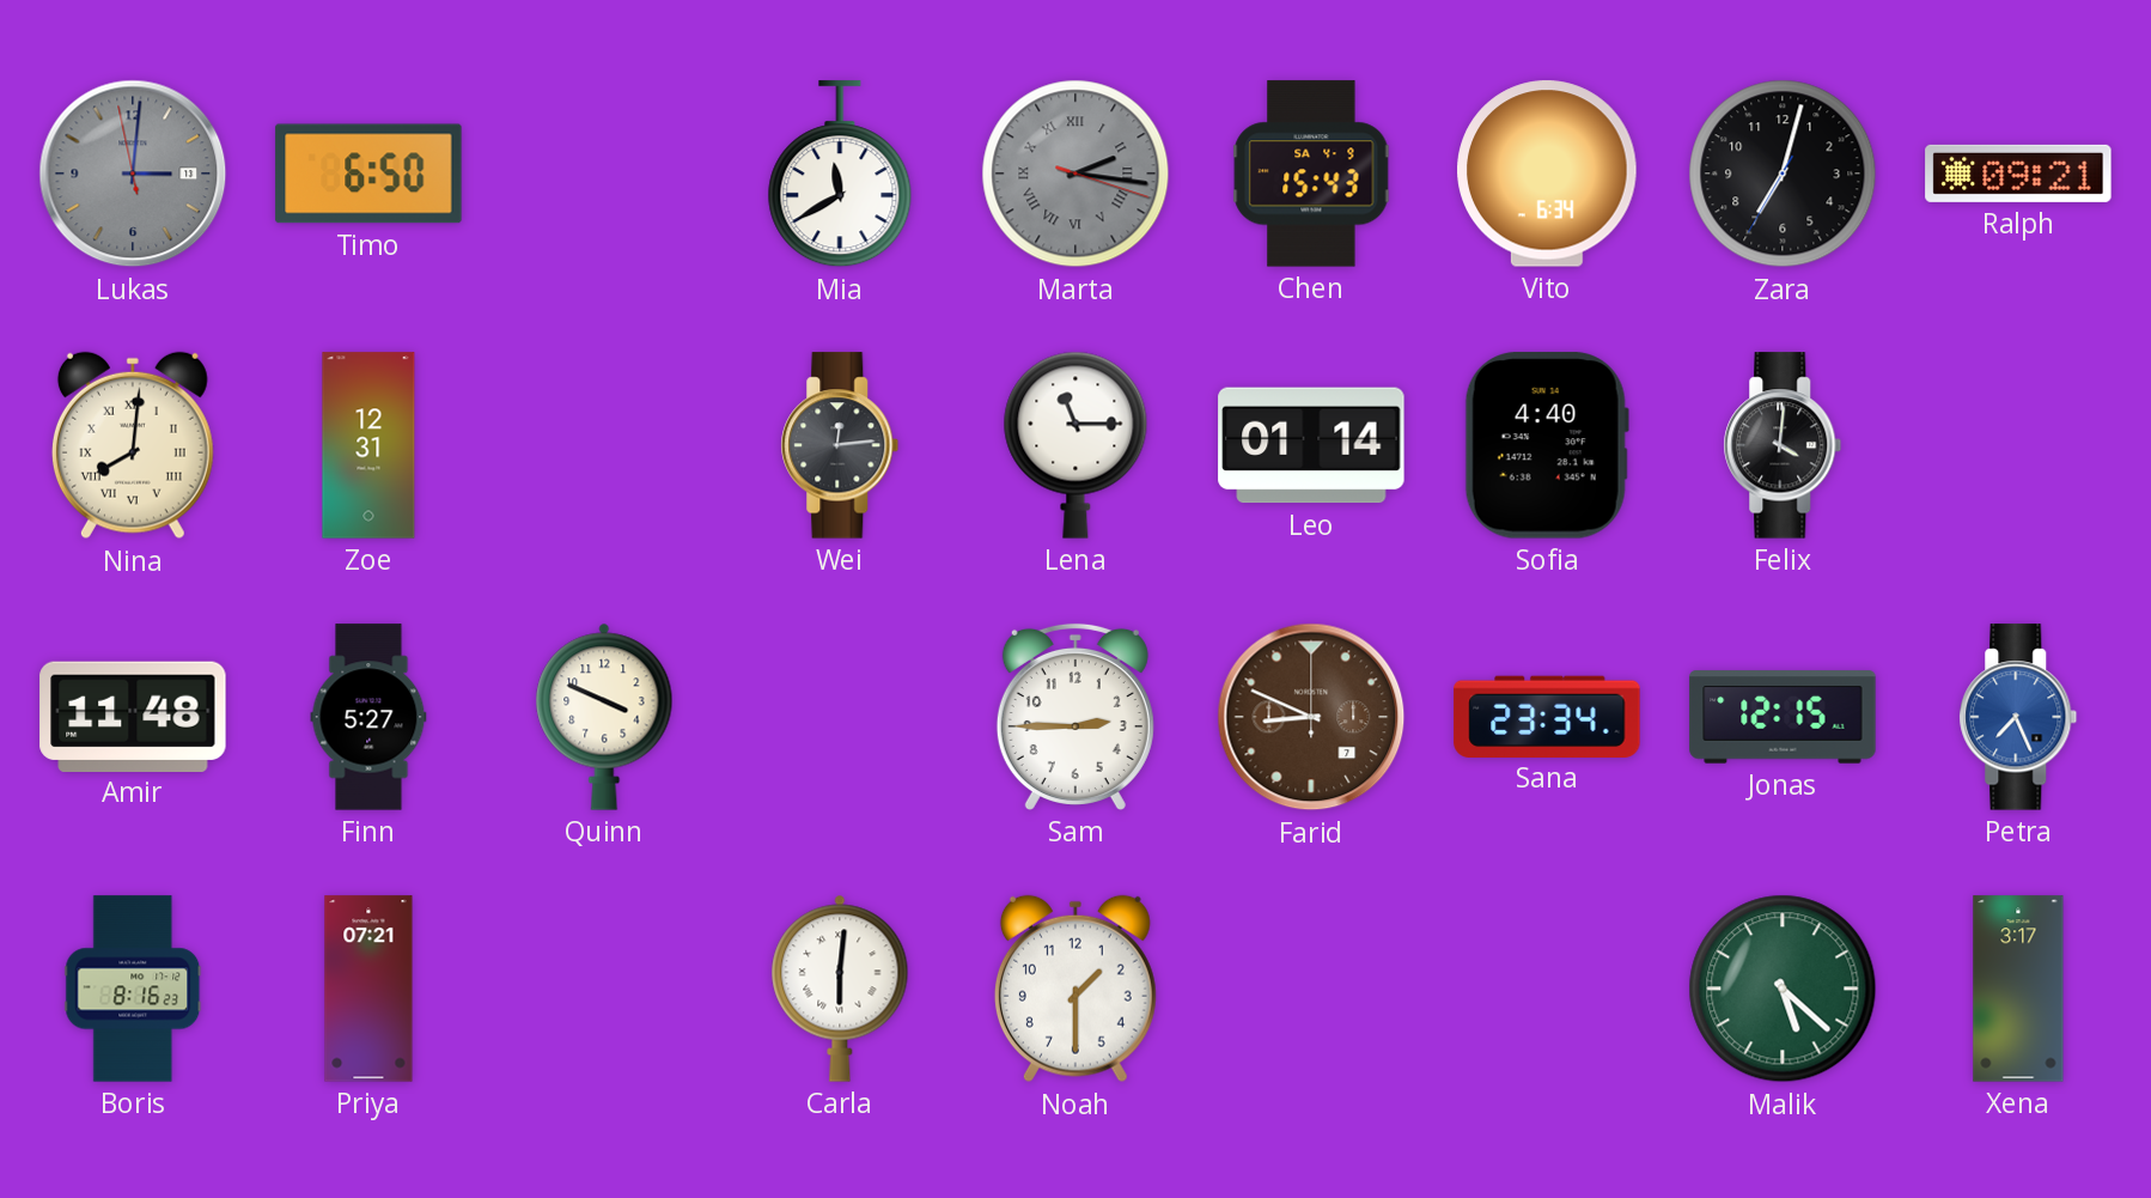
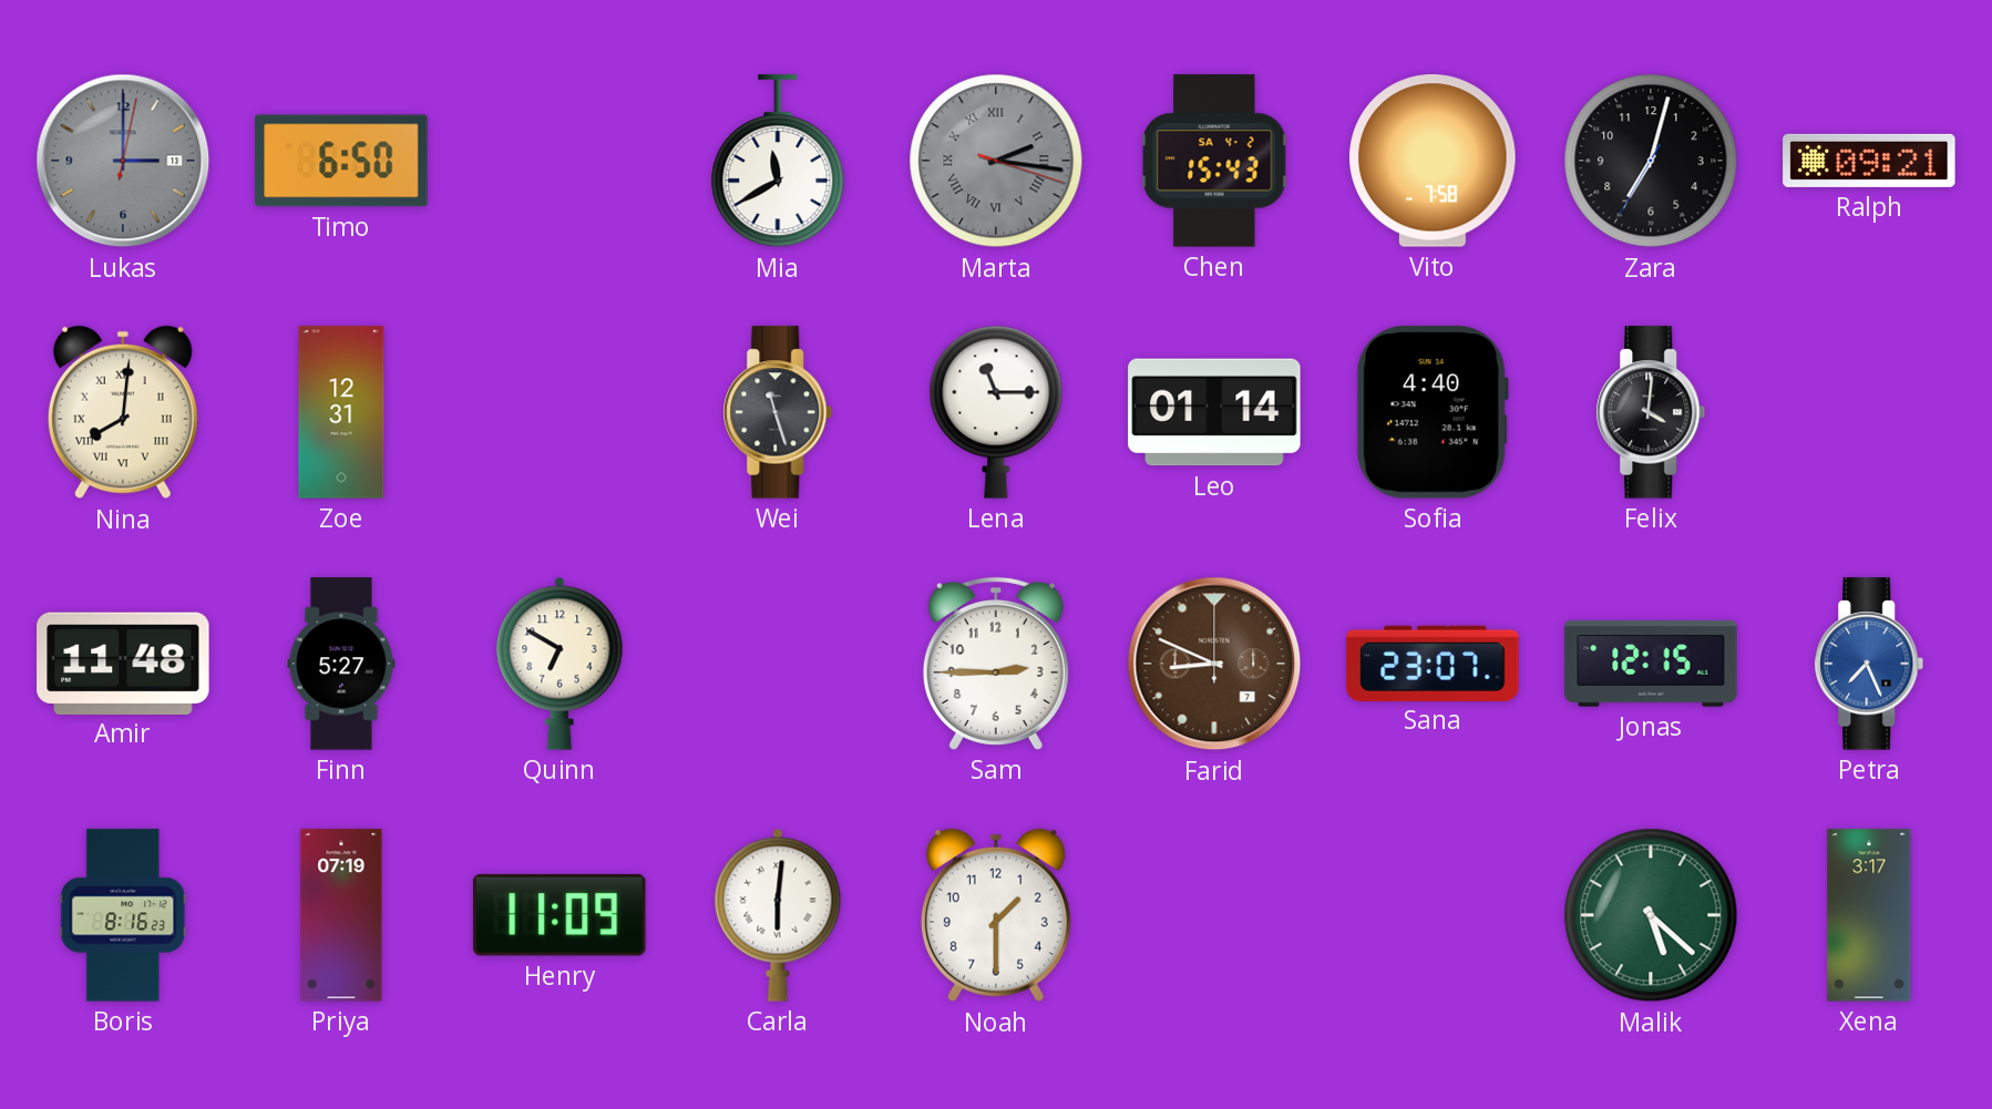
Lukas: 3:00:58 -> 3:00:02
Chen date: SA 4-9 -> SA 4-2
Vito: 6:34 -> 7:58
Wei: 12:14 -> 11:27
Quinn: 3:49 -> 6:50
Sana: 23:34 -> 23:07
Priya: 07:21 -> 07:19
Henry: none -> 11:09
